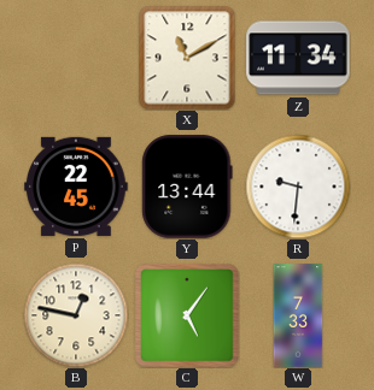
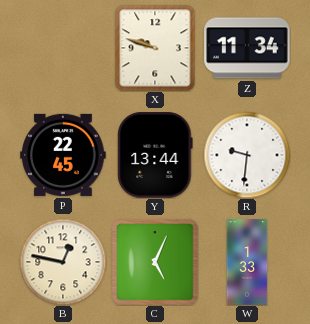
X: 11:10 -> 9:48
C: 5:06 -> 5:04
W: 7:33 -> 1:33
